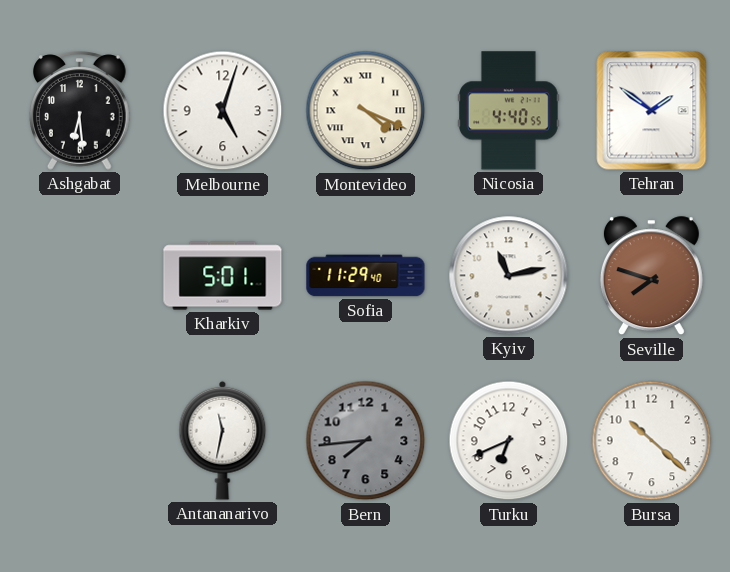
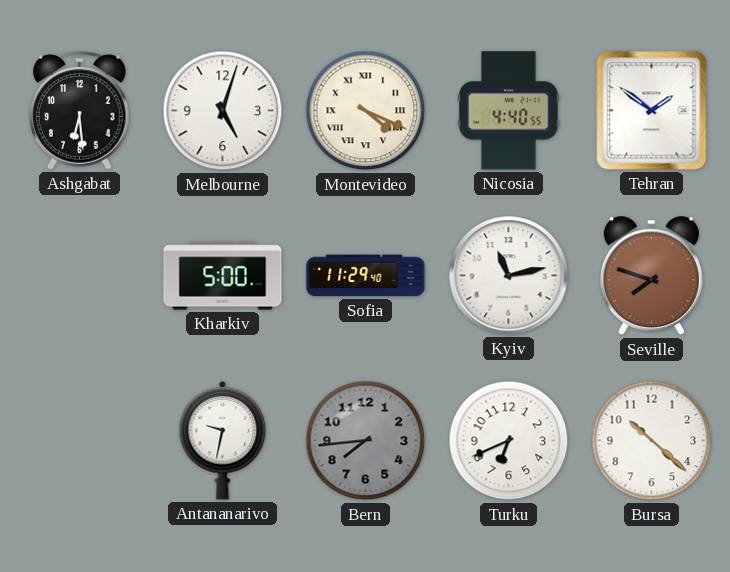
Kharkiv: 5:01 -> 5:00
Antananarivo: 11:32 -> 9:32
